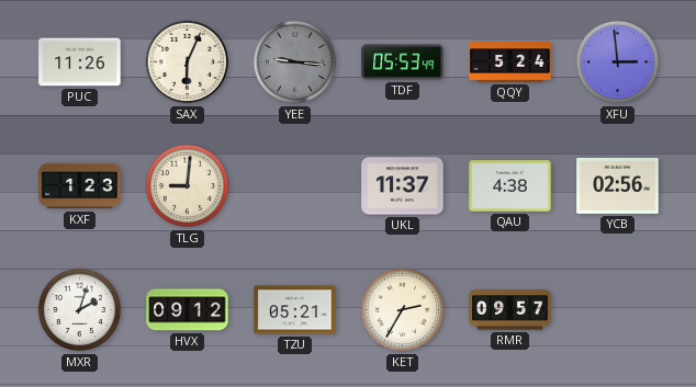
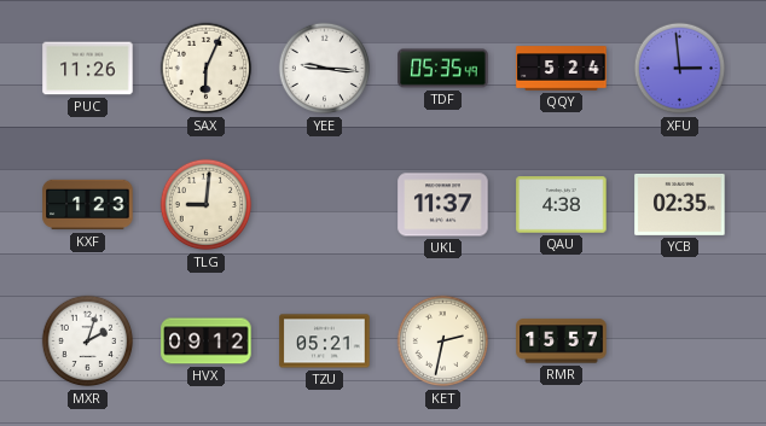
YEE dial: grey -> white
TDF: 05:53 -> 05:35
YCB: 02:56 -> 02:35
KET: 2:35 -> 2:32
RMR: 09:57 -> 15:57
